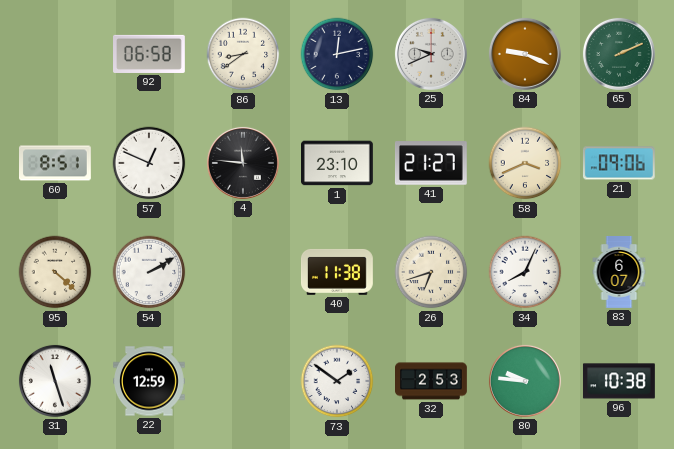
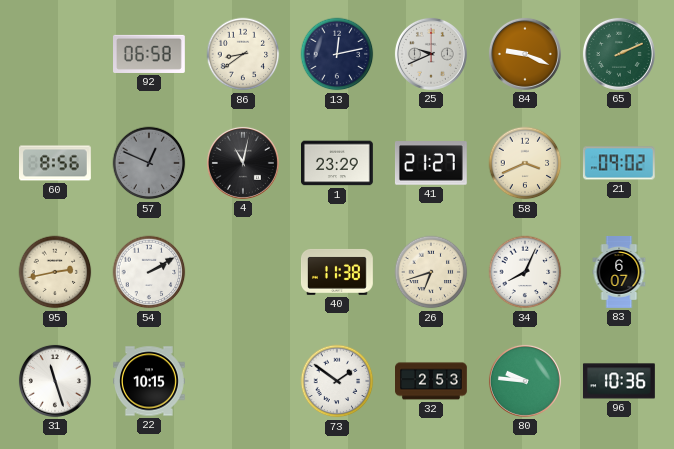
60: 8:51 -> 8:56
57 dial: white -> grey
4: 11:46 -> 11:02
1: 23:10 -> 23:29
21: 09:06 -> 09:02
95: 4:22 -> 2:43
22: 12:59 -> 10:15
96: 10:38 -> 10:36
